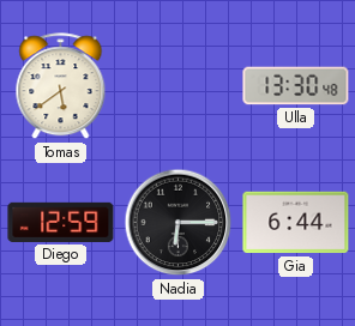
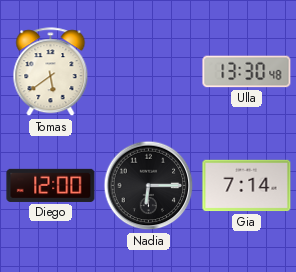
Diego: 12:59 -> 12:00
Gia: 6:44 -> 7:14
